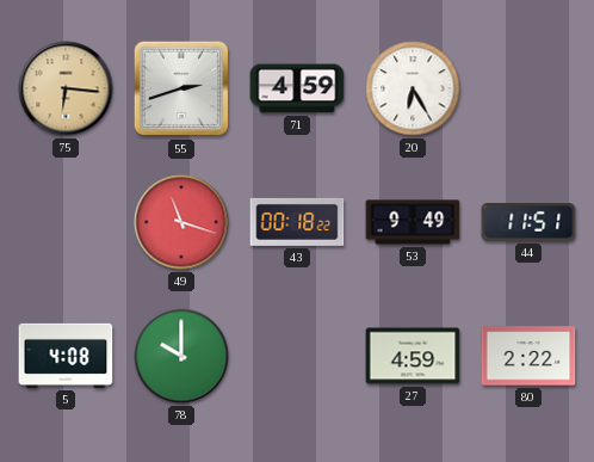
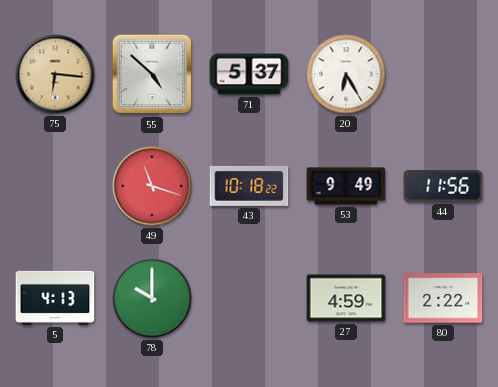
55: 2:42 -> 4:52
71: 4:59 -> 5:37
43: 00:18 -> 10:18
44: 11:51 -> 11:56
5: 4:08 -> 4:13
